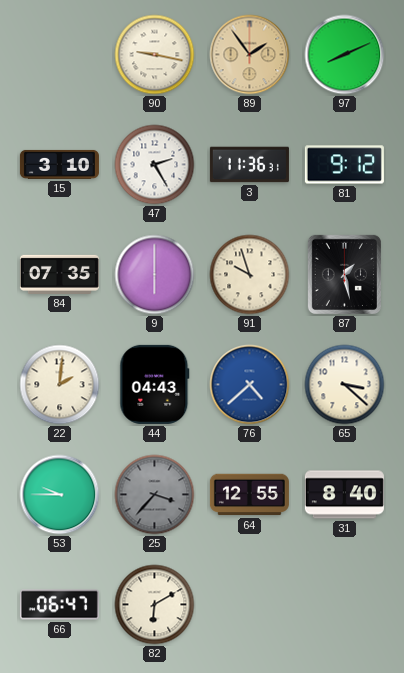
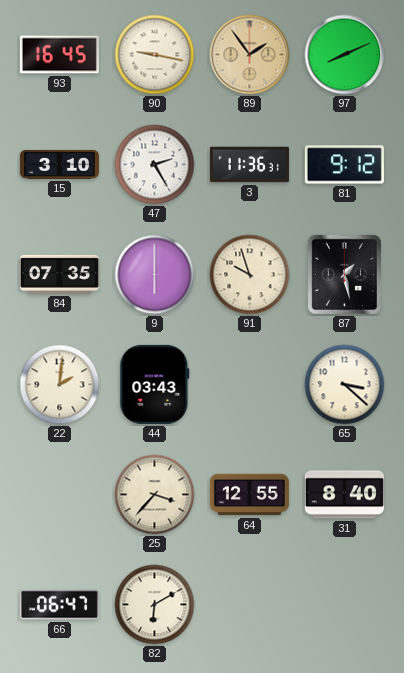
93: none -> 16:45
44: 04:43 -> 03:43
76: 4:38 -> none
53: 9:45 -> none
25 dial: grey -> cream
